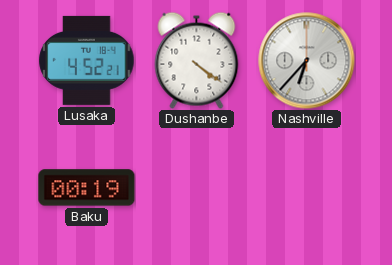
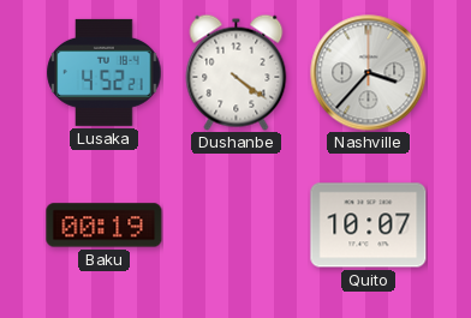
Nashville: 6:37 -> 3:37
Quito: none -> 10:07
